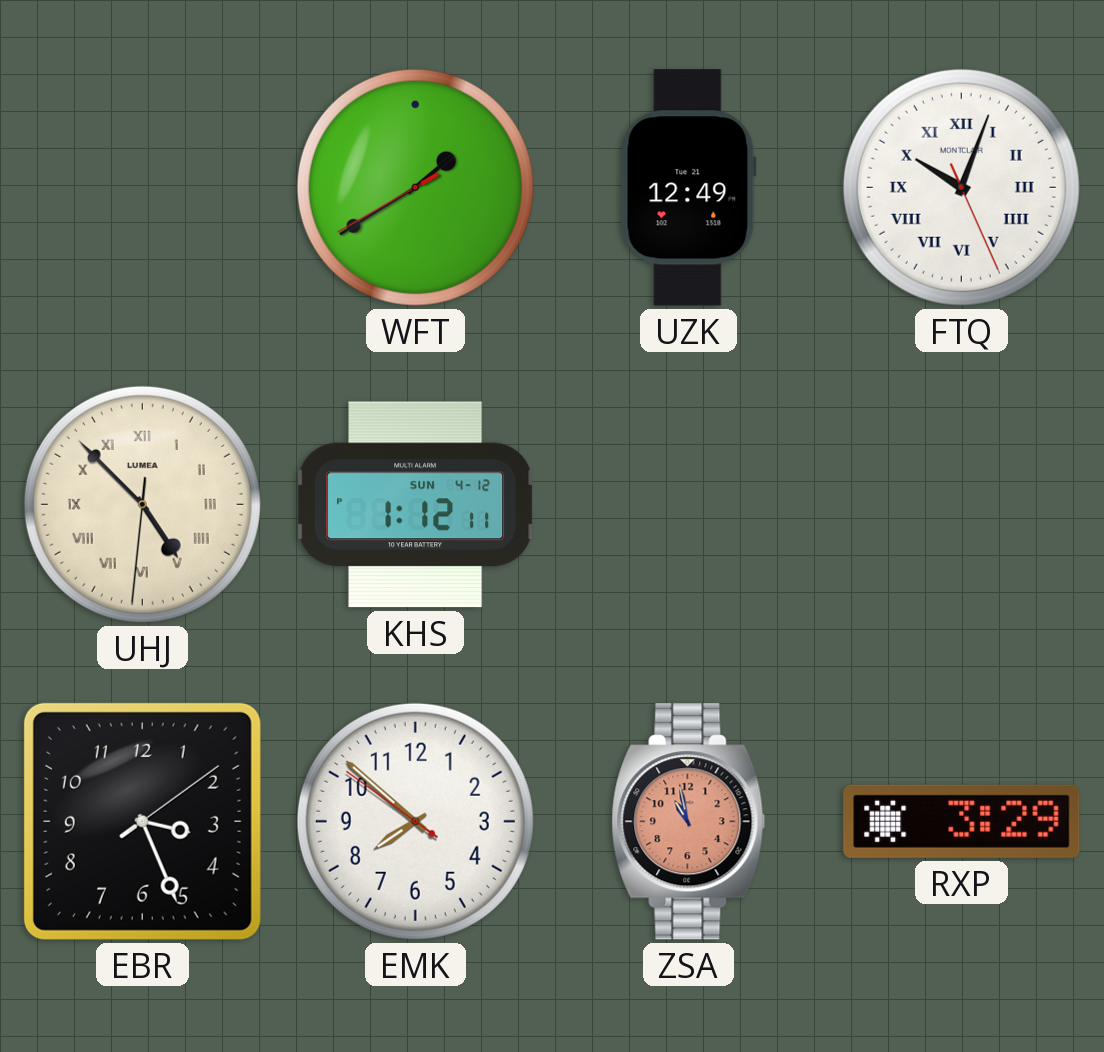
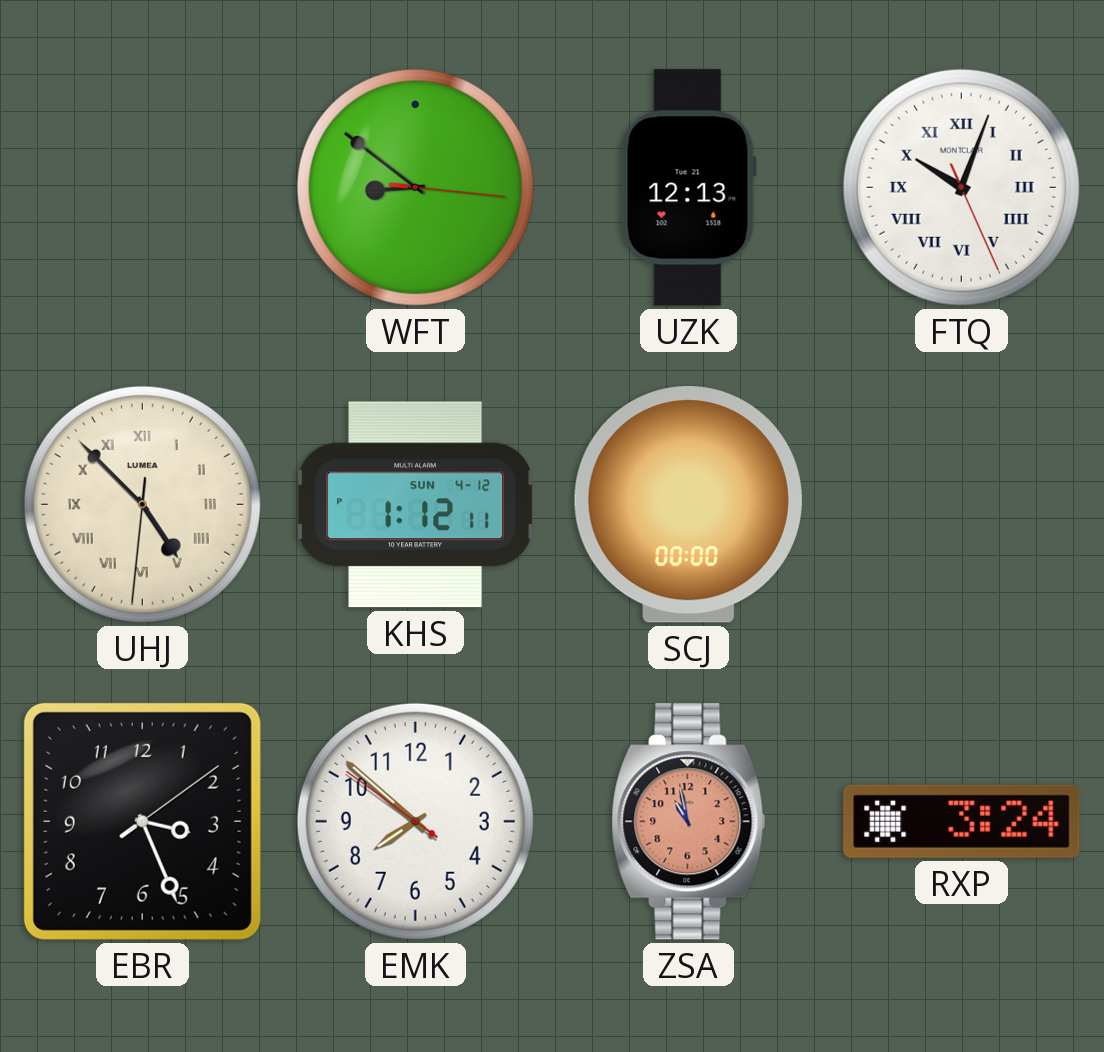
WFT: 1:39 -> 8:51
UZK: 12:49 -> 12:13
SCJ: none -> 00:00
RXP: 3:29 -> 3:24
